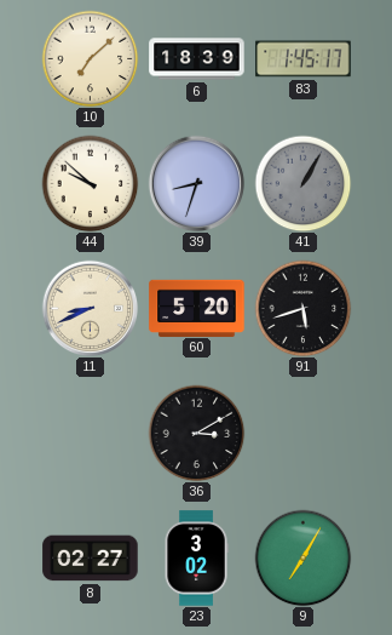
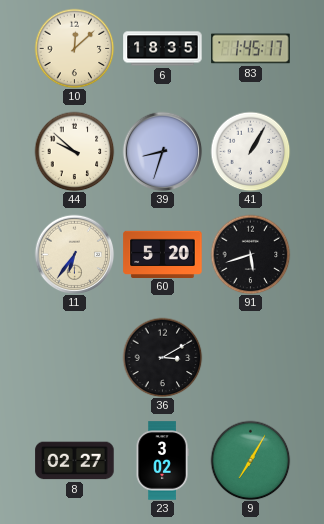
10: 7:08 -> 12:08
6: 18:39 -> 18:35
41 dial: grey -> white
11: 8:41 -> 6:36
